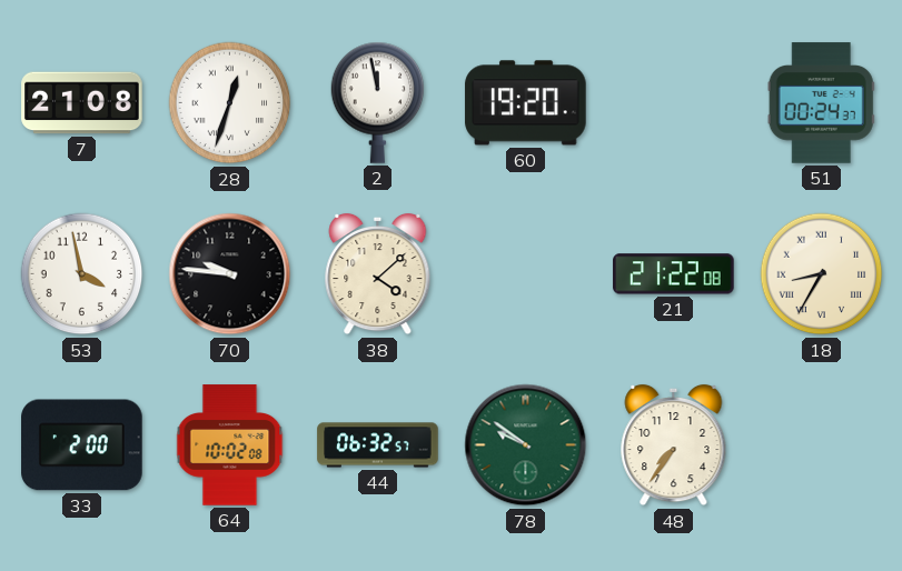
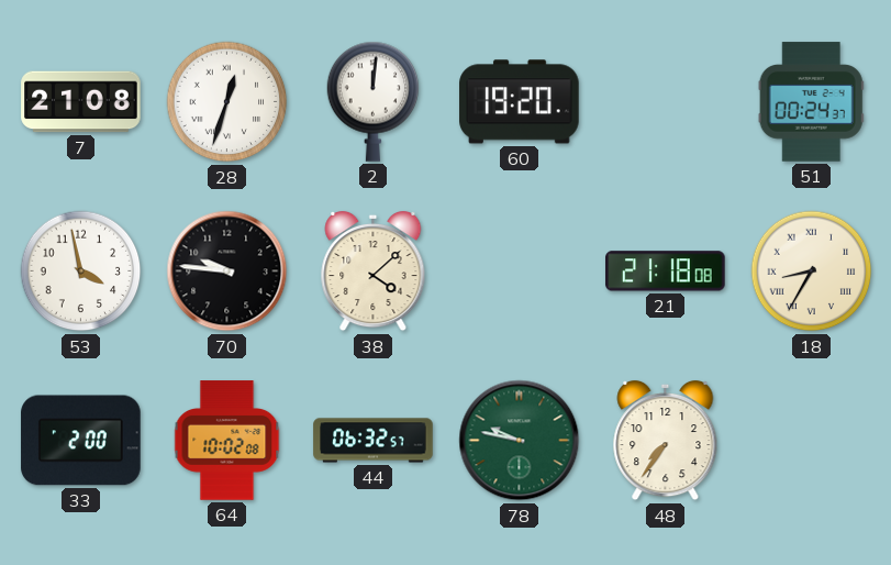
2: 11:58 -> 12:01
21: 21:22 -> 21:18
78: 9:51 -> 9:47
